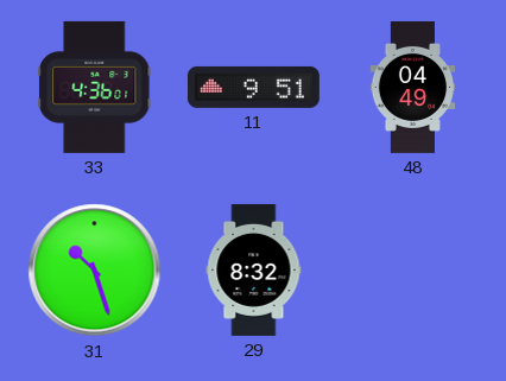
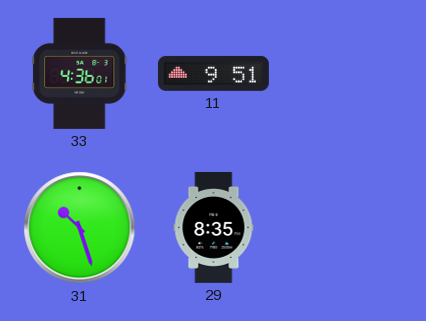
48: 04:49 -> none
29: 8:32 -> 8:35
